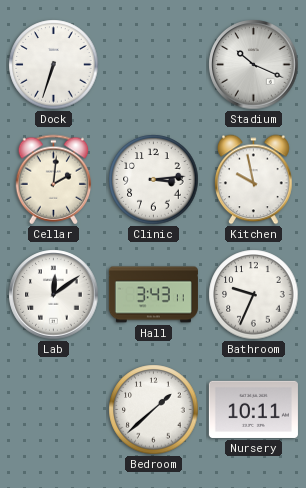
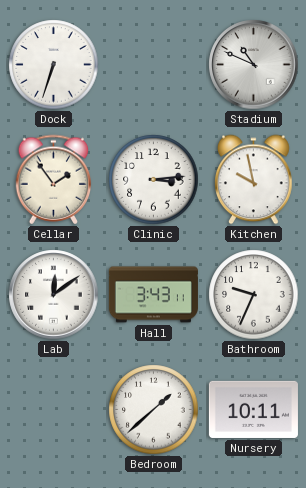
Stadium: 10:19 -> 10:49
Cellar: 2:01 -> 1:54
